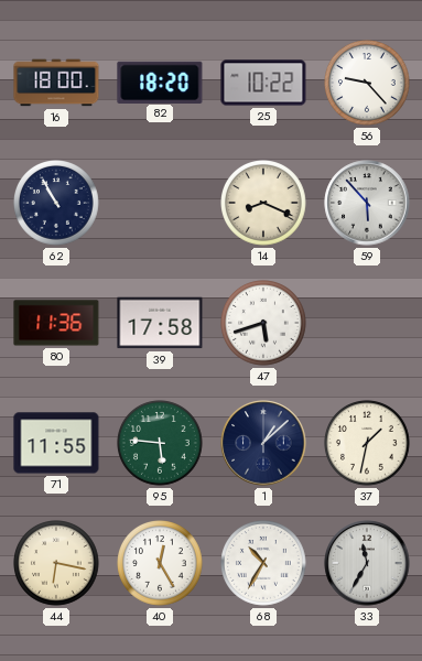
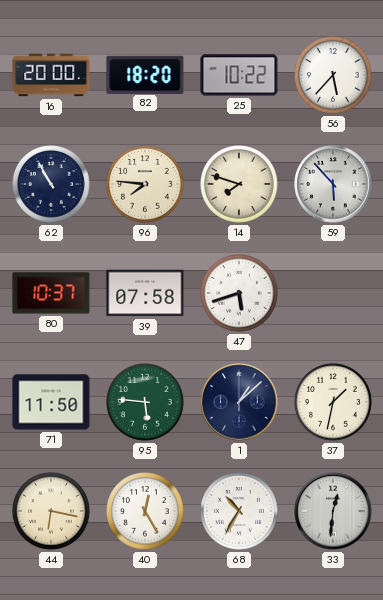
16: 18:00 -> 20:00
56: 9:23 -> 5:37
96: none -> 7:46
14: 8:19 -> 7:48
80: 11:36 -> 10:37
39: 17:58 -> 07:58
71: 11:55 -> 11:50
33: 11:35 -> 12:31
